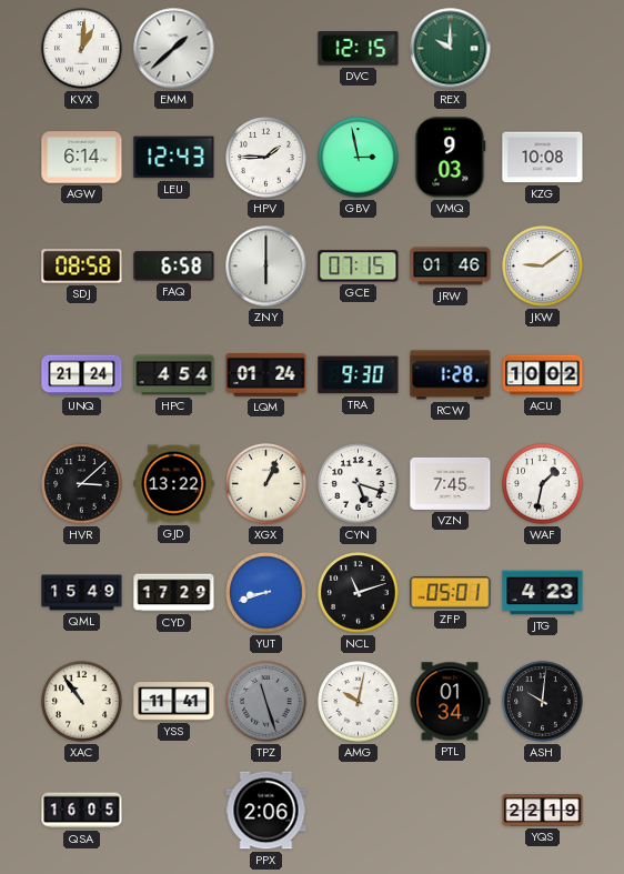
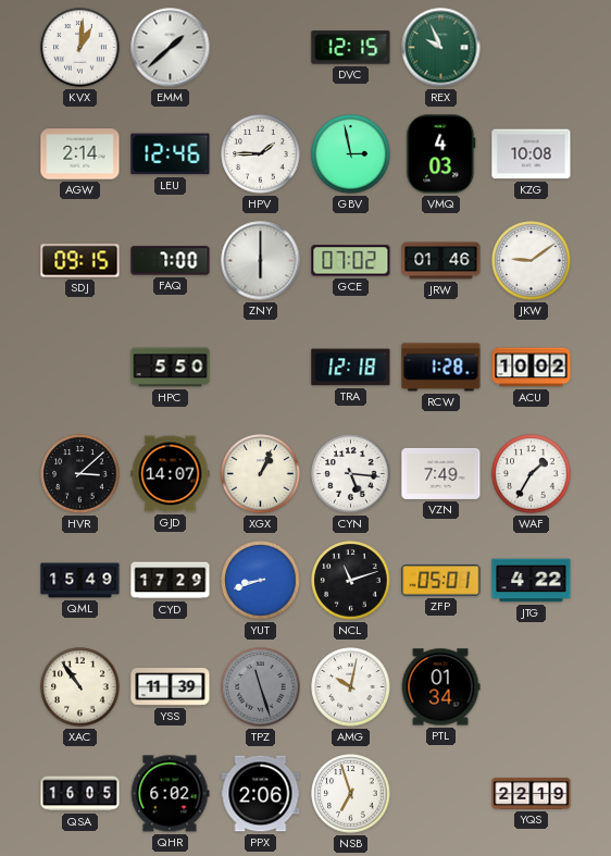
REX: 10:00 -> 9:56
AGW: 6:14 -> 2:14
LEU: 12:43 -> 12:46
VMQ: 9:03 -> 4:03
SDJ: 08:58 -> 09:15
FAQ: 6:58 -> 7:00
GCE: 07:15 -> 07:02
UNQ: 21:24 -> none
HPC: 4:54 -> 5:50
LQM: 01:24 -> none
TRA: 9:30 -> 12:18
GJD: 13:22 -> 14:07
CYN: 5:18 -> 5:16
VZN: 7:45 -> 7:49
WAF: 1:32 -> 1:35
JTG: 4:23 -> 4:22
YSS: 11:41 -> 11:39
ASH: 10:01 -> none
QHR: none -> 6:02
NSB: none -> 6:57
